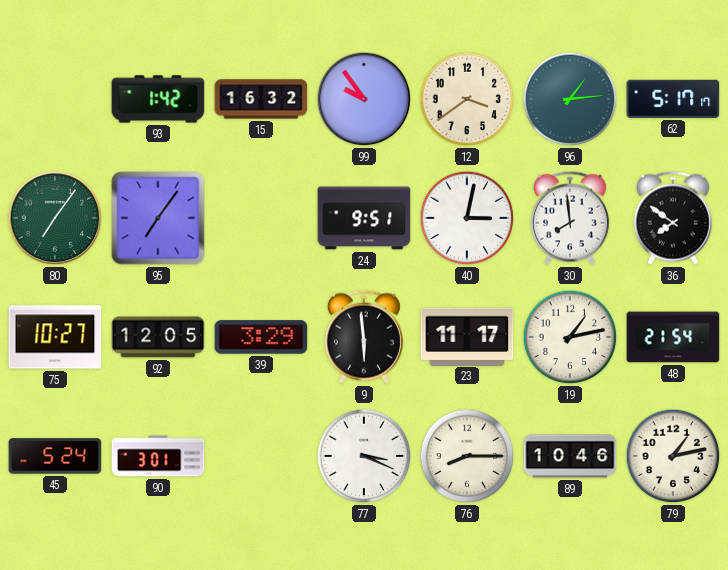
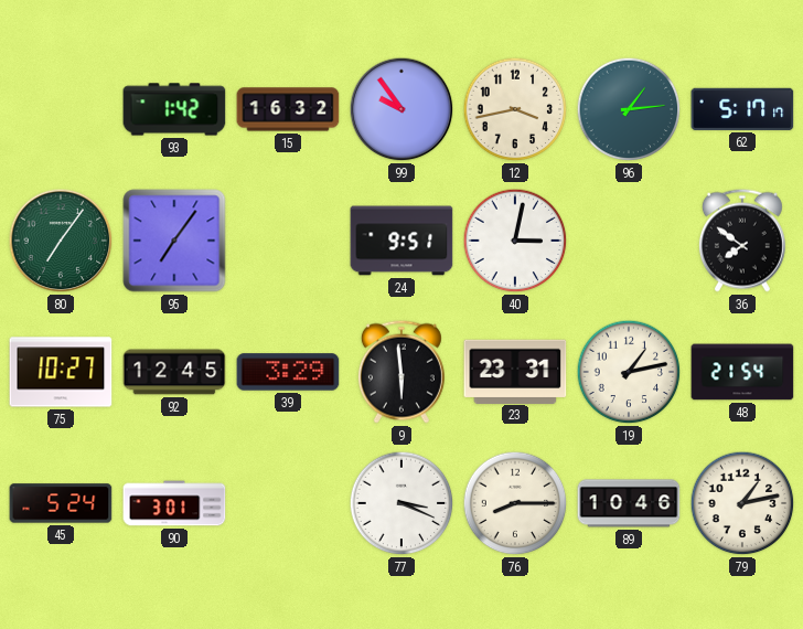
12: 3:39 -> 3:43
30: 7:59 -> none
92: 12:05 -> 12:45
23: 11:17 -> 23:31
